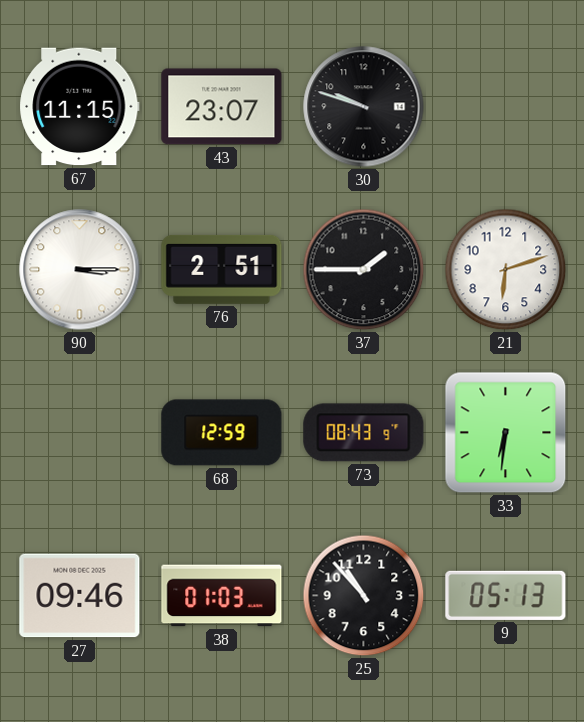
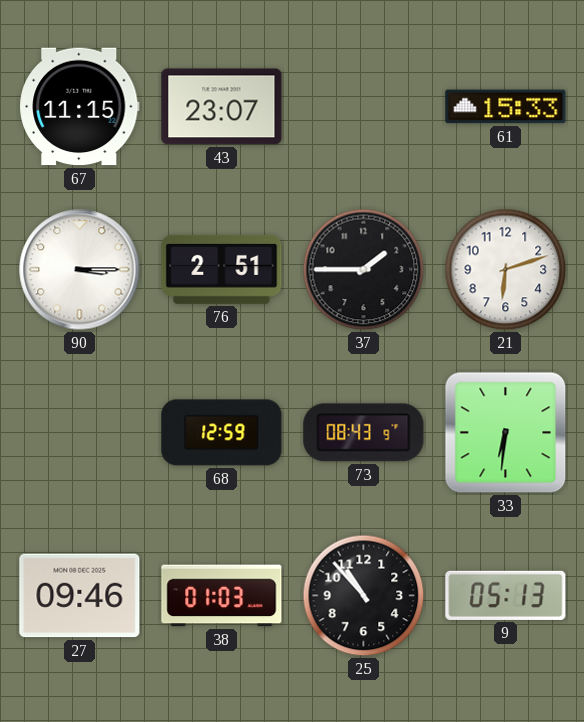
30: 9:48 -> none
61: none -> 15:33
